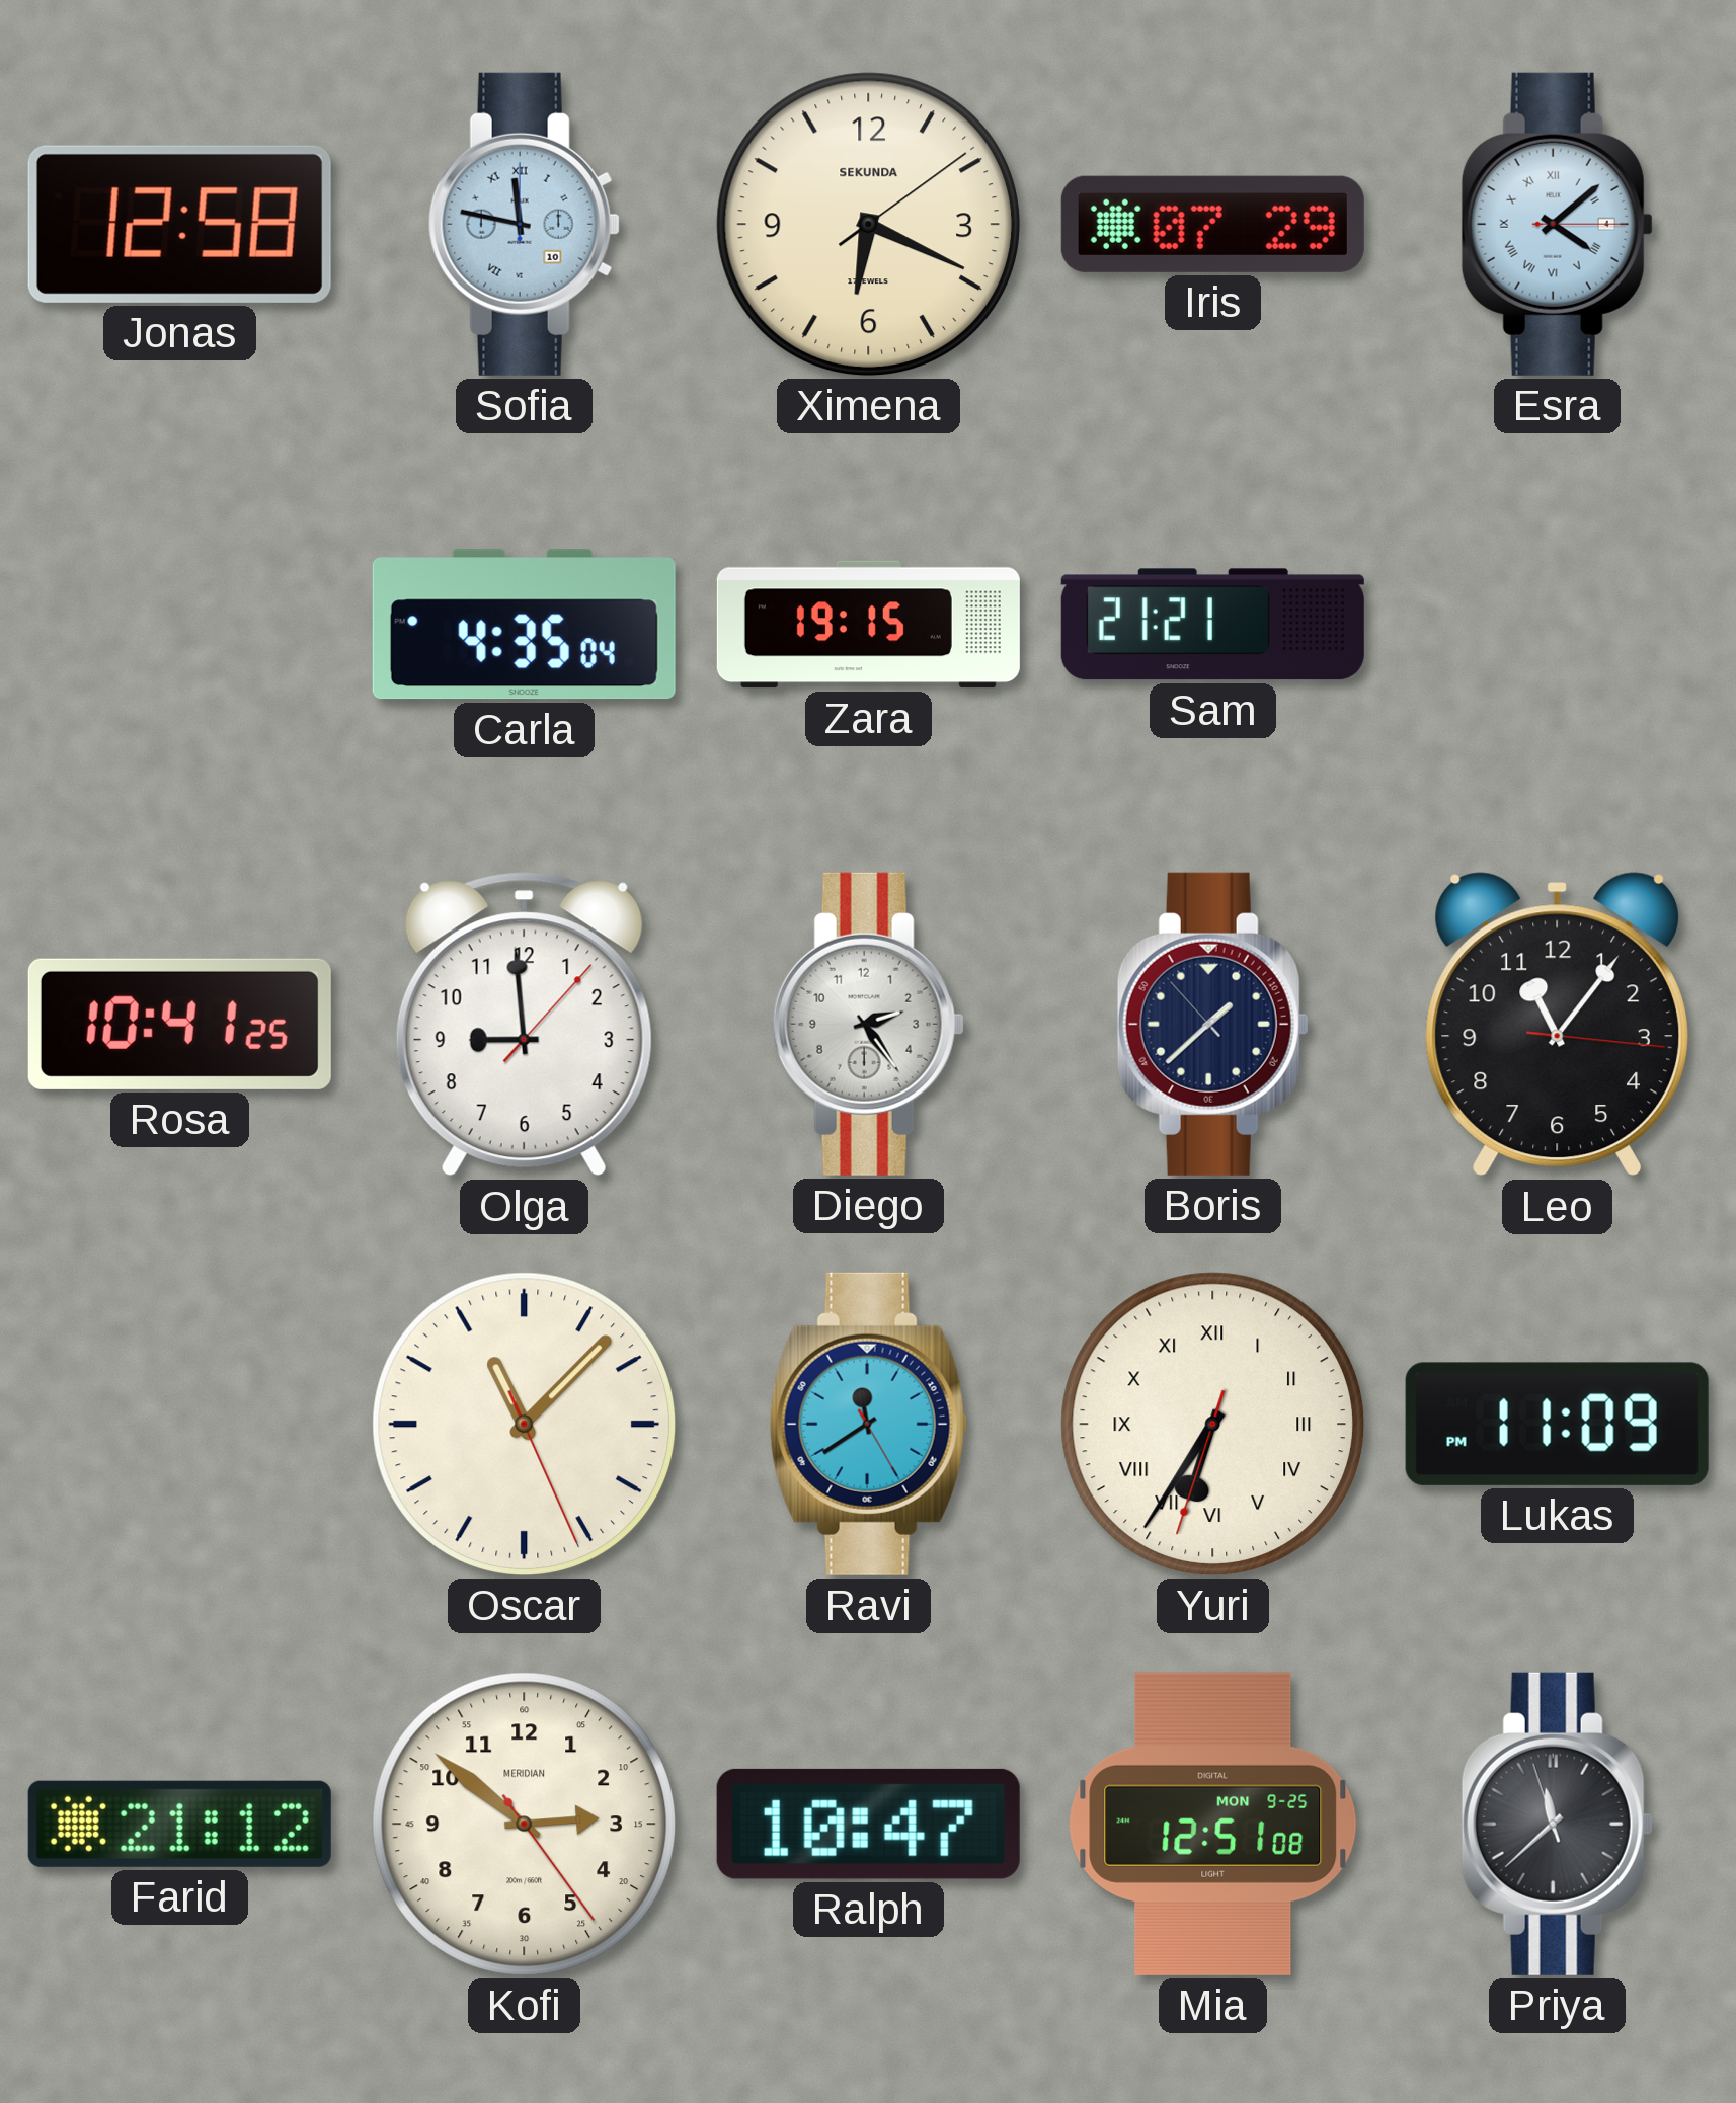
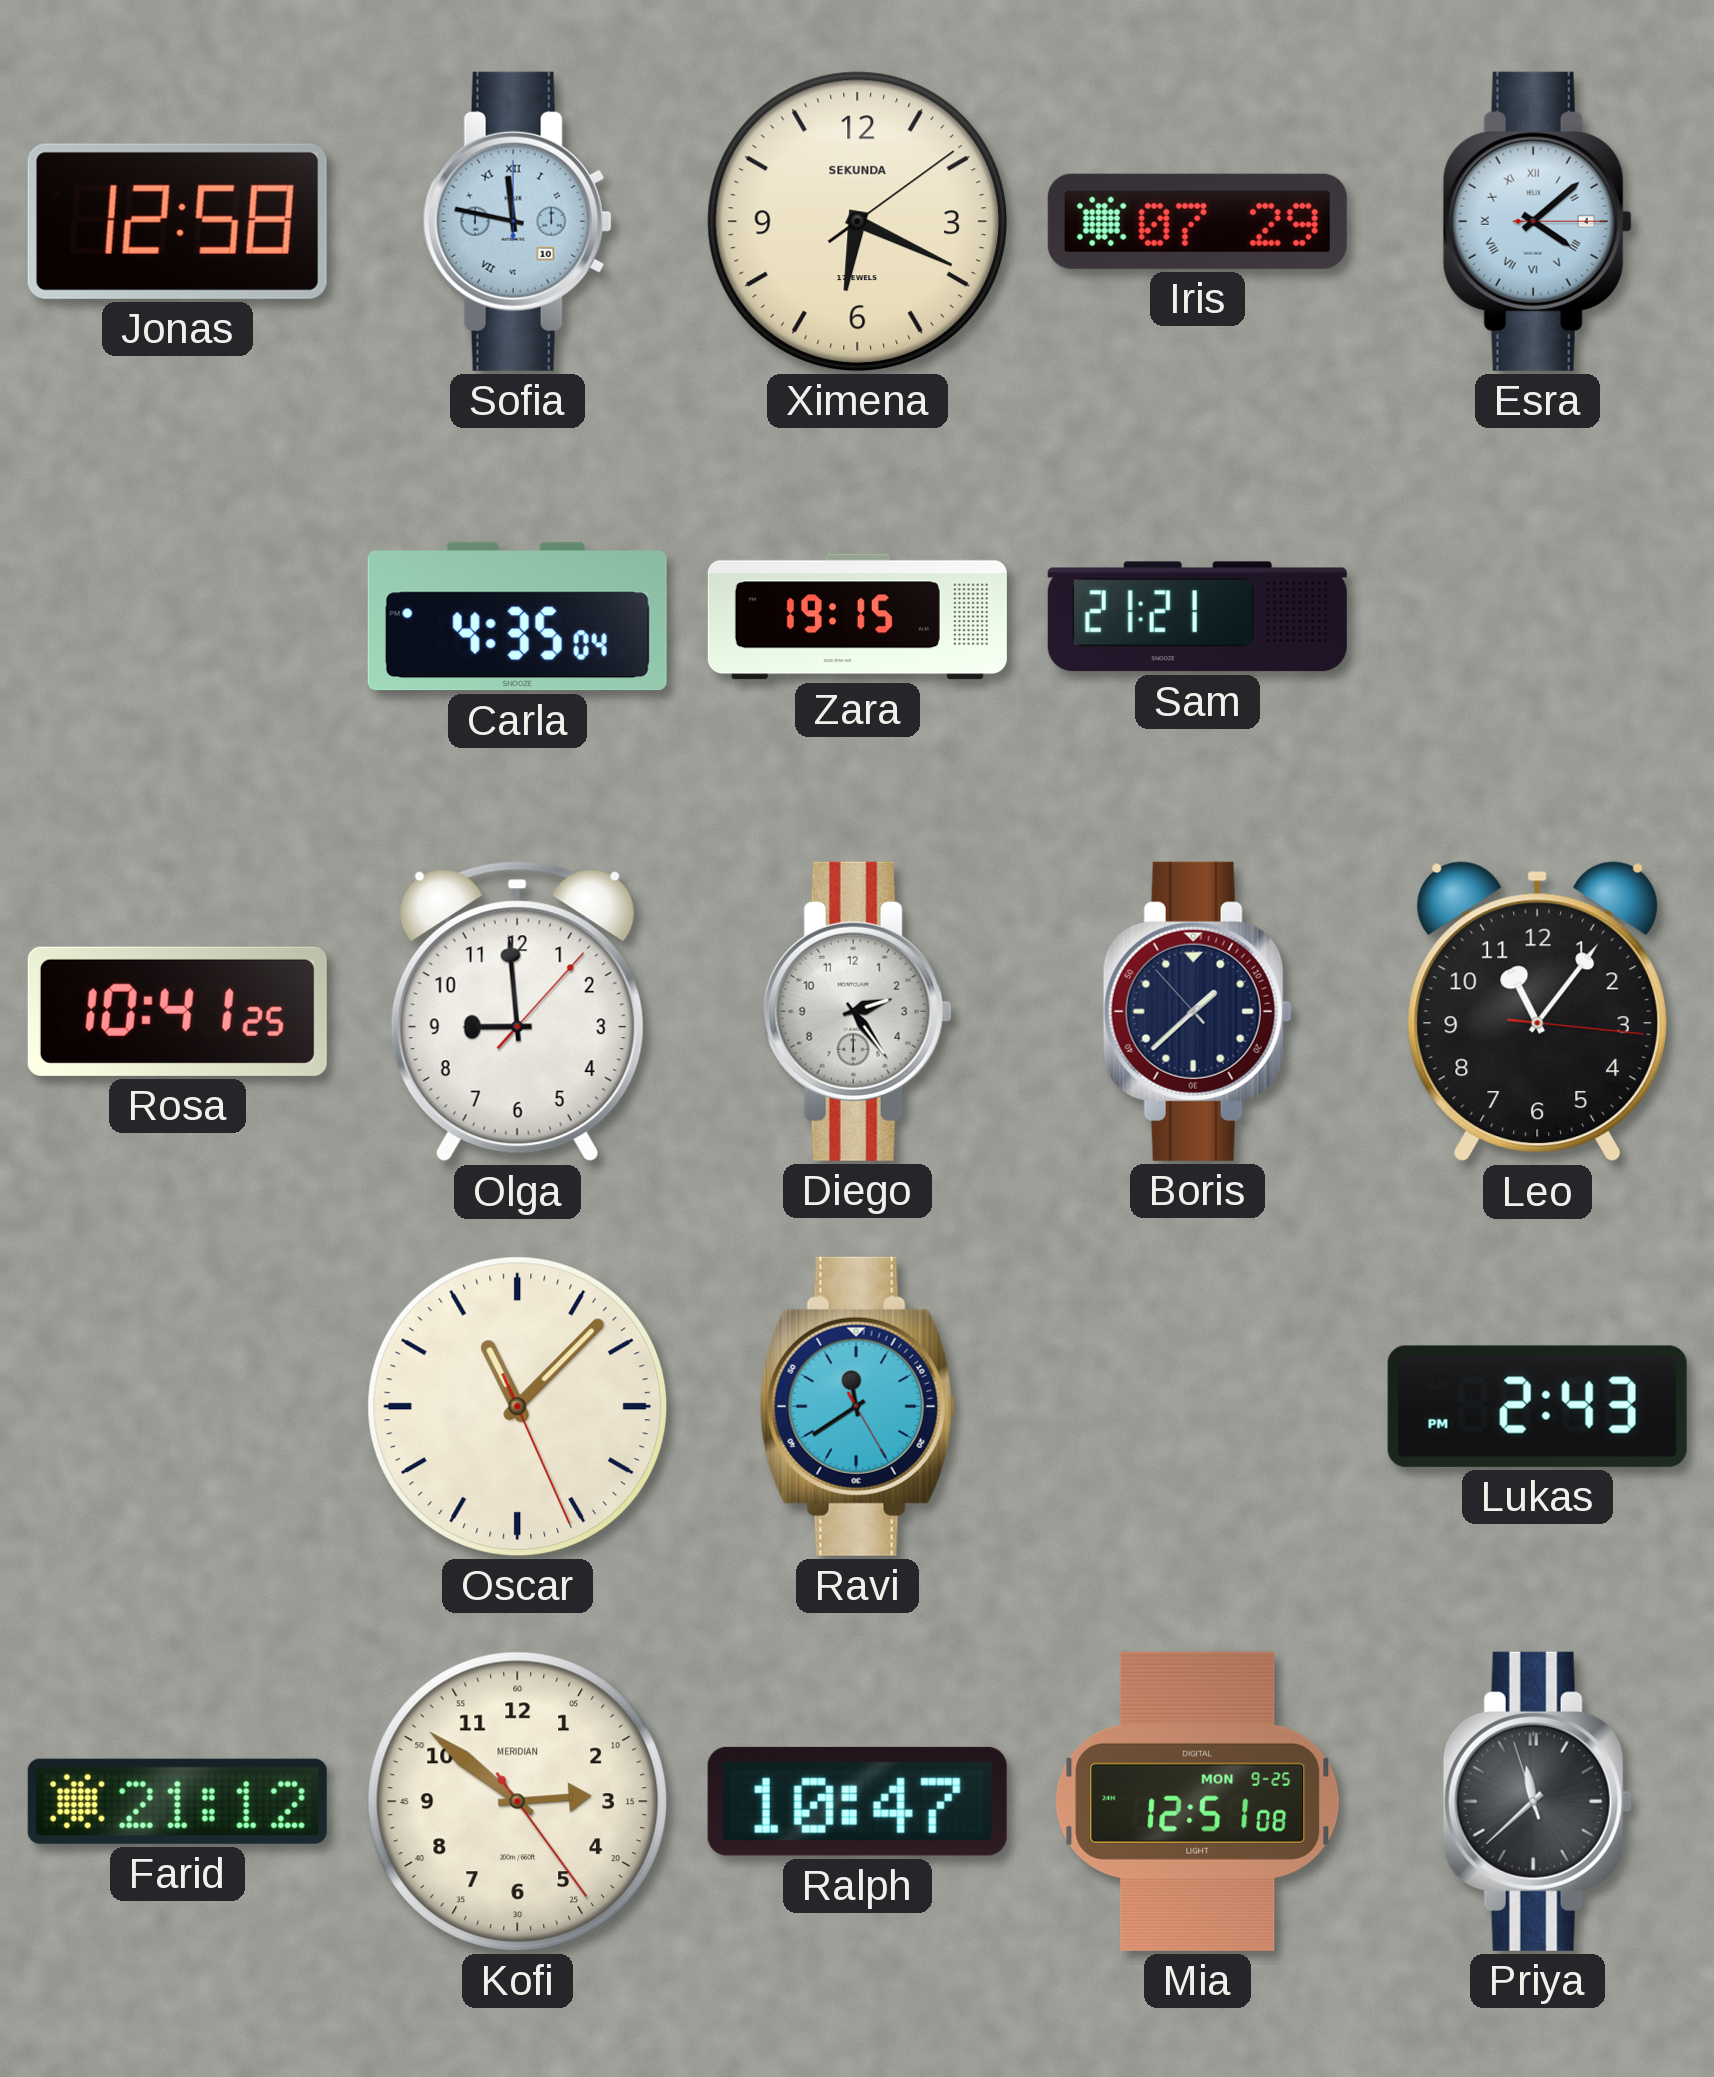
Yuri: 6:35 -> none
Lukas: 11:09 -> 2:43
